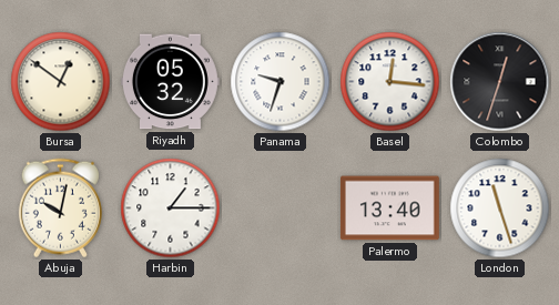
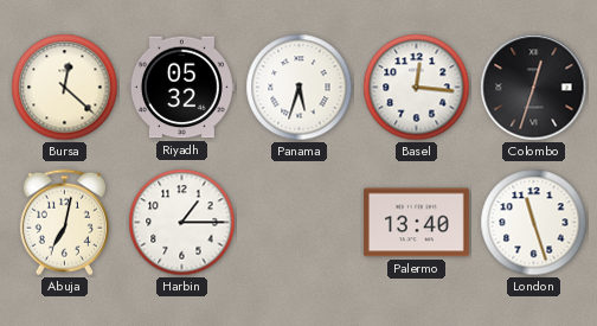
Bursa: 12:51 -> 12:22
Panama: 9:33 -> 5:33
Abuja: 10:02 -> 7:02
